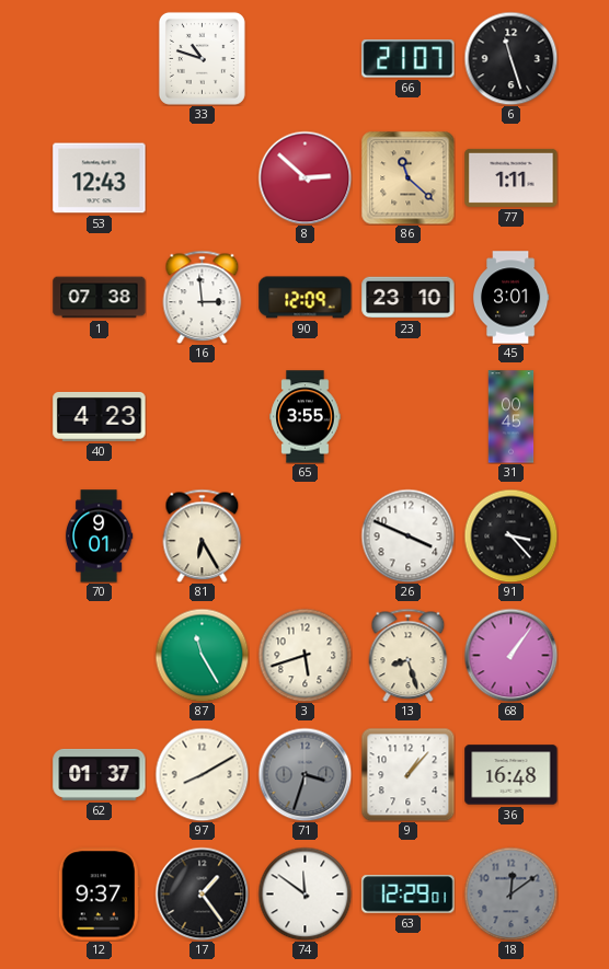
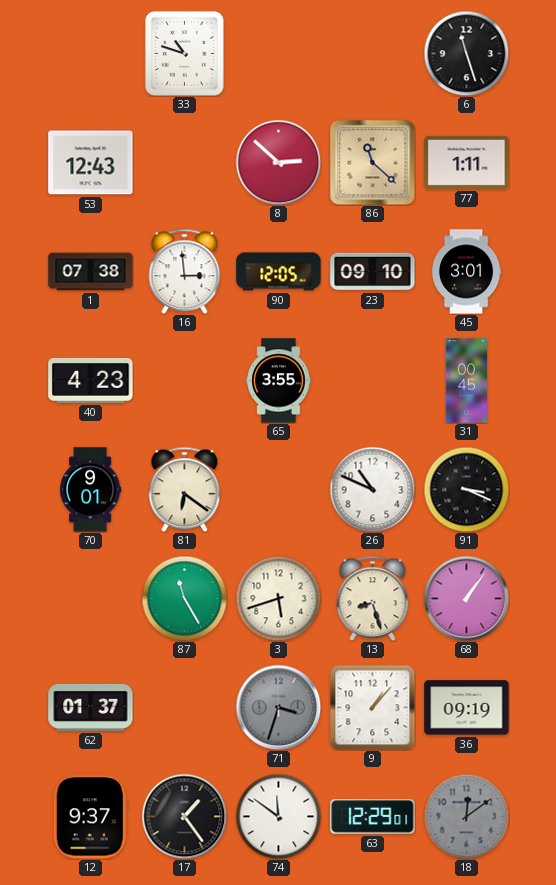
66: 21:07 -> none
90: 12:09 -> 12:05
23: 23:10 -> 09:10
81: 6:25 -> 6:21
26: 3:49 -> 10:49
91: 3:23 -> 3:19
97: 8:10 -> none
36: 16:48 -> 09:19
